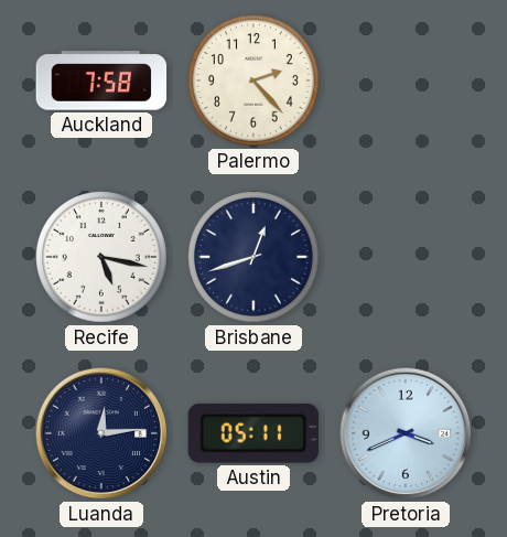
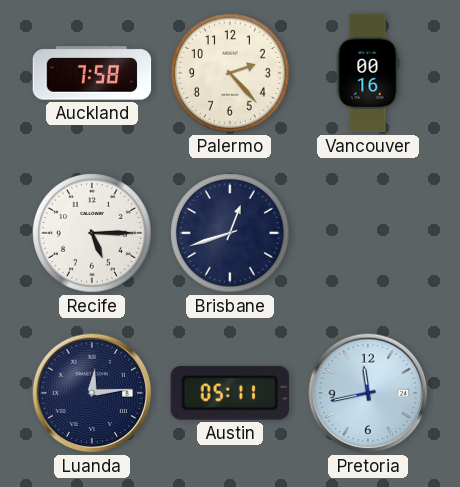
Vancouver: none -> 00:16
Recife: 5:17 -> 5:15
Pretoria: 3:41 -> 11:43
